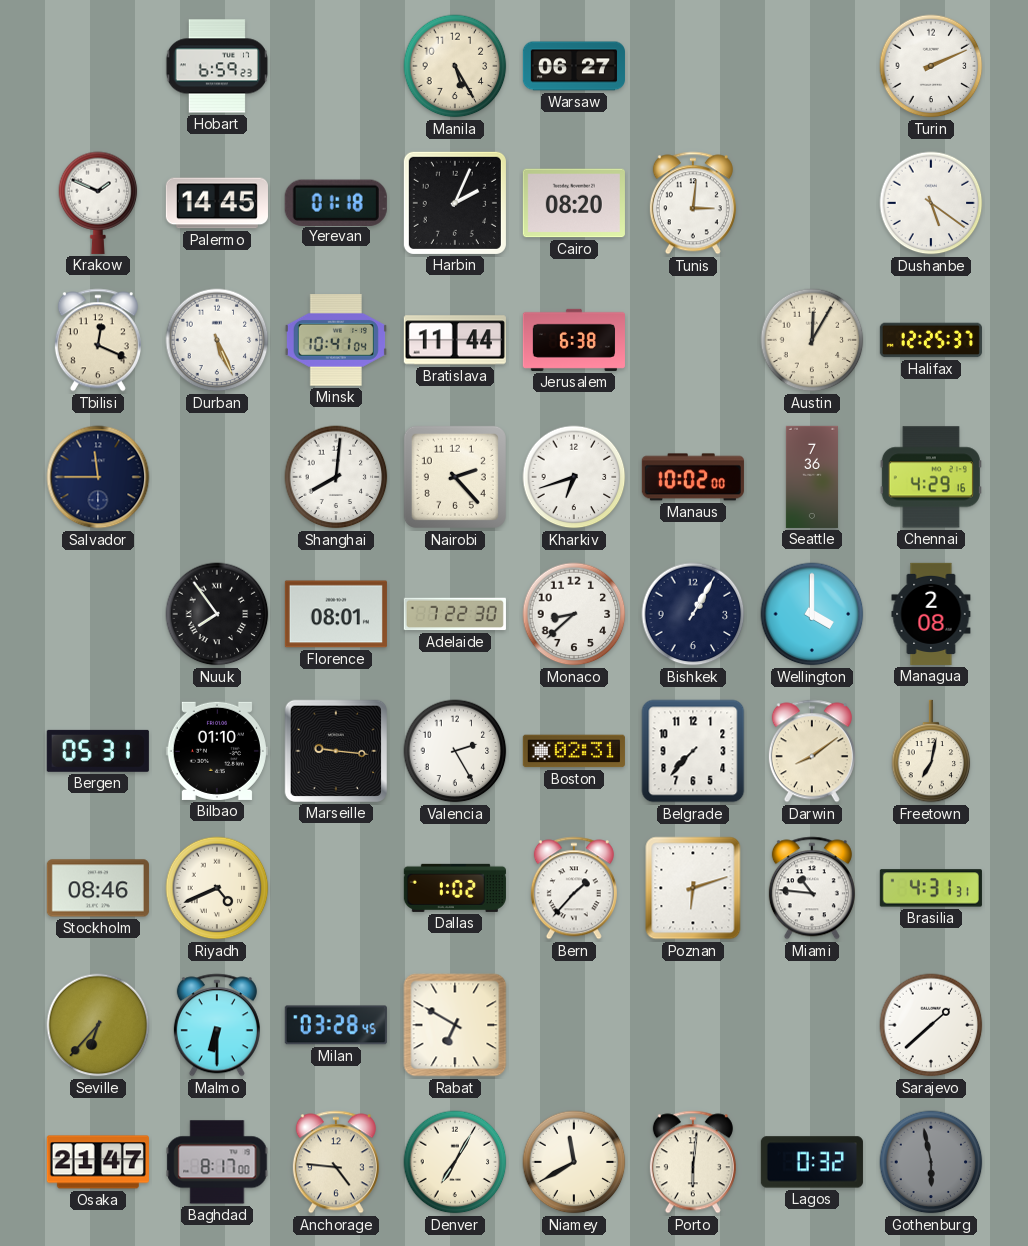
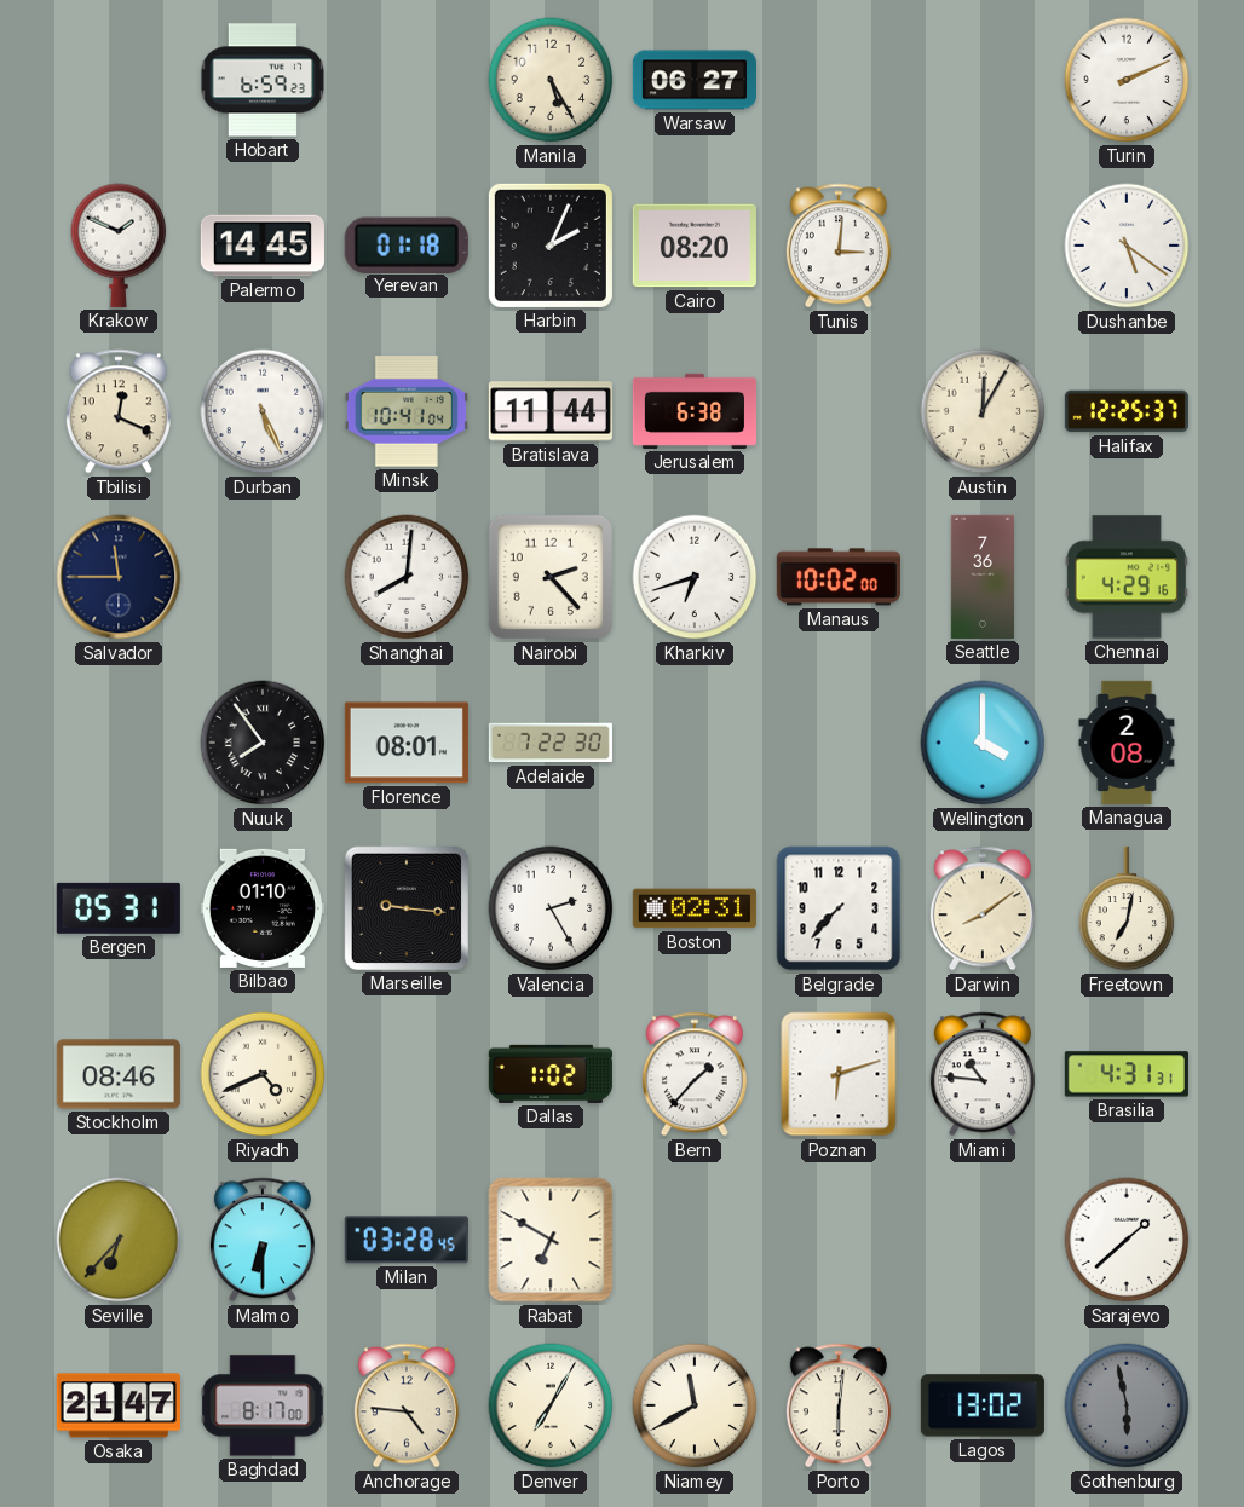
Monaco: 8:38 -> none
Bishkek: 1:05 -> none
Lagos: 0:32 -> 13:02
